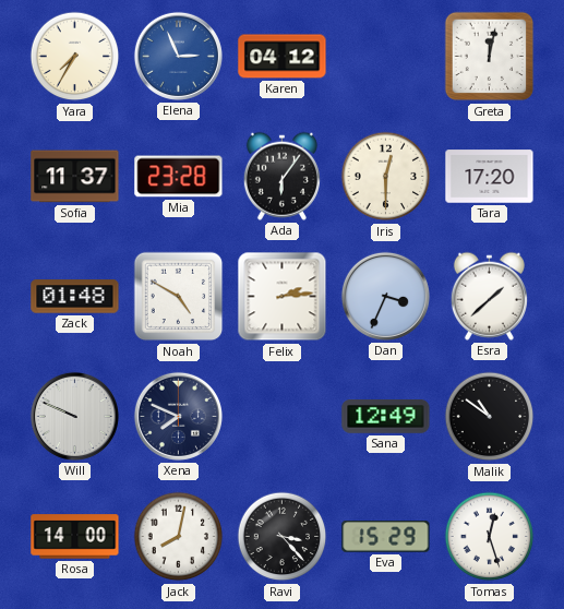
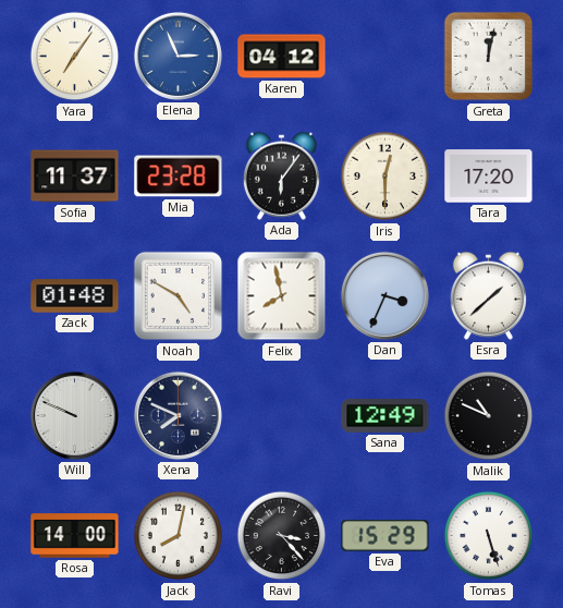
Yara: 7:35 -> 7:06
Felix: 2:14 -> 7:58
Malik: 10:51 -> 10:49
Tomas: 12:27 -> 5:27
